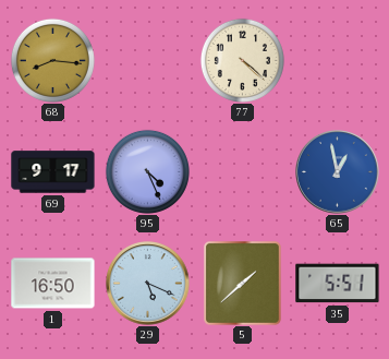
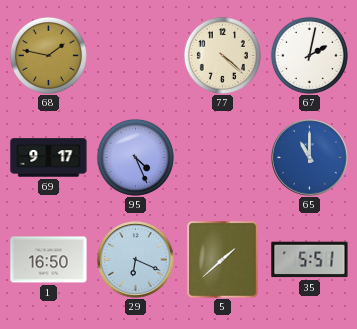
68: 8:16 -> 1:47
67: none -> 2:02
65: 12:58 -> 11:00
29: 5:19 -> 6:19
